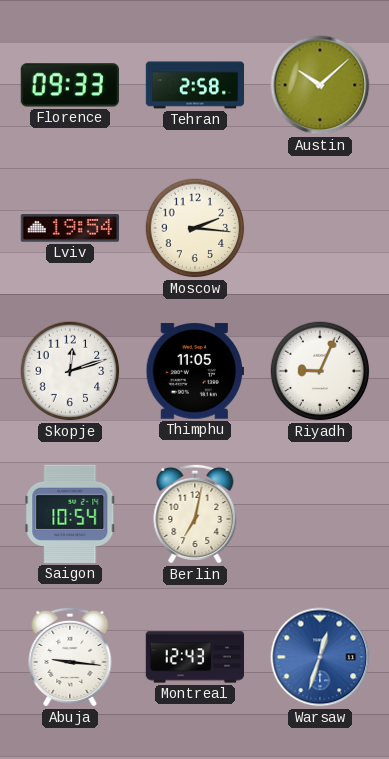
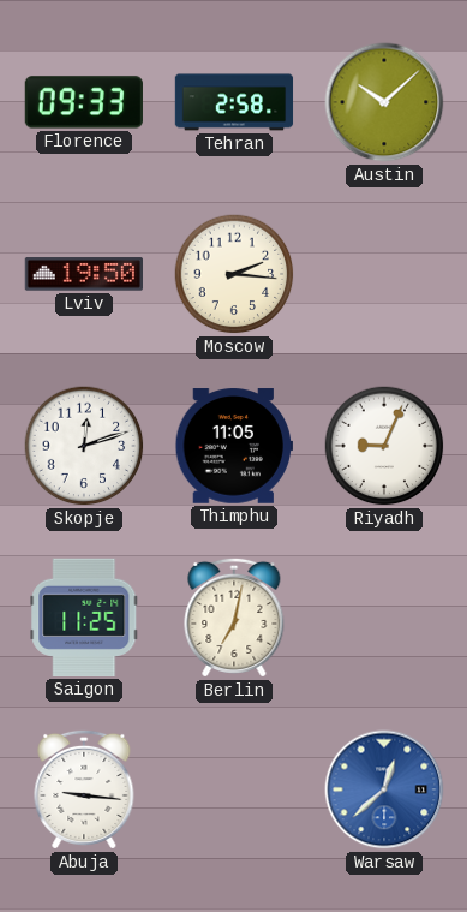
Lviv: 19:54 -> 19:50
Saigon: 10:54 -> 11:25
Montreal: 12:43 -> none
Warsaw: 12:33 -> 12:38
